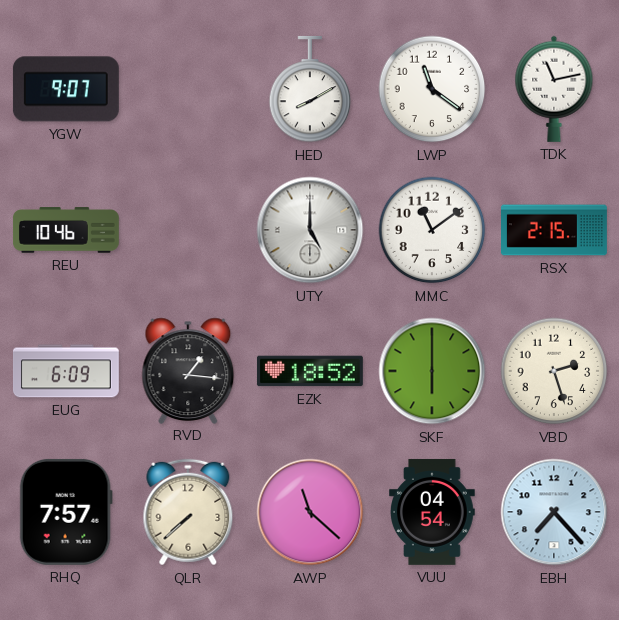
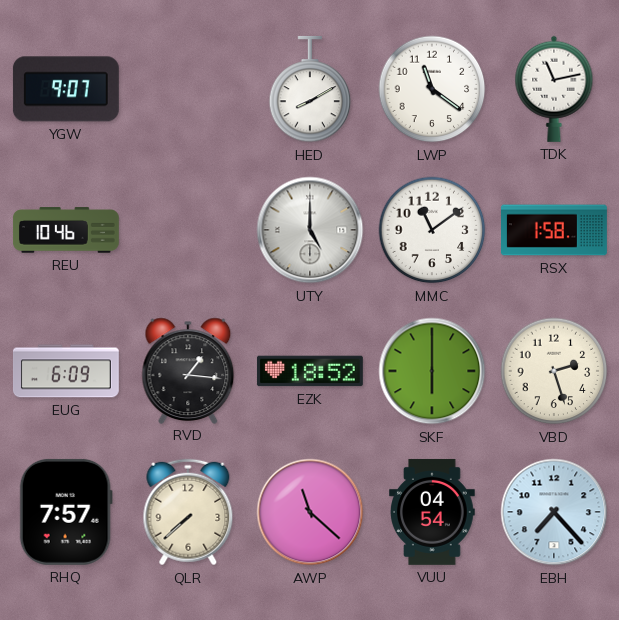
RSX: 2:15 -> 1:58
